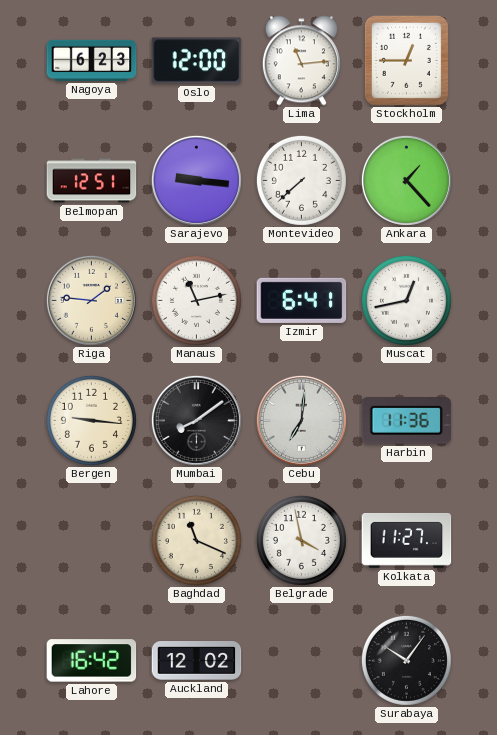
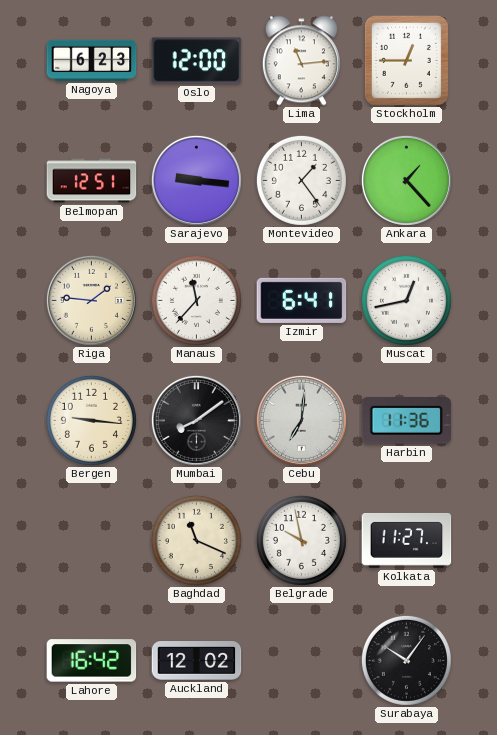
Montevideo: 7:38 -> 1:24
Manaus: 11:13 -> 11:37
Belgrade: 3:58 -> 9:58
